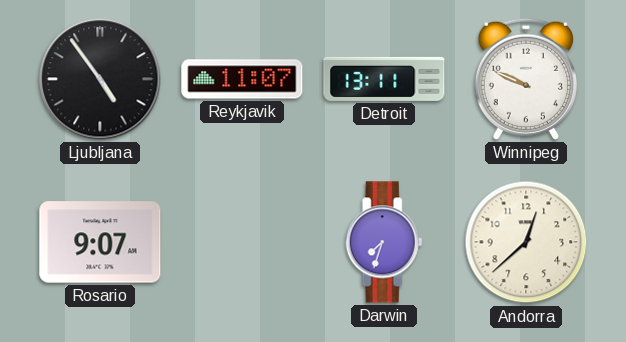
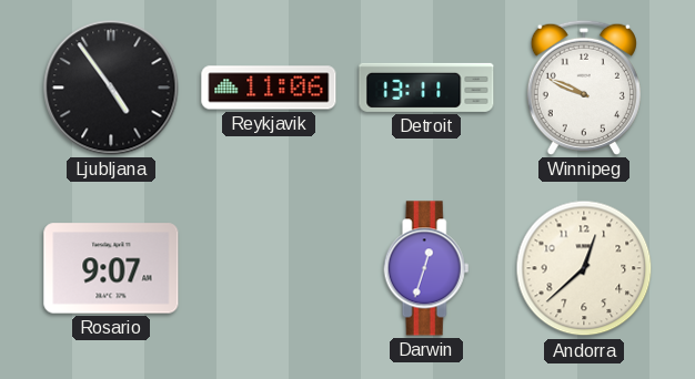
Reykjavik: 11:07 -> 11:06
Darwin: 7:33 -> 12:33
